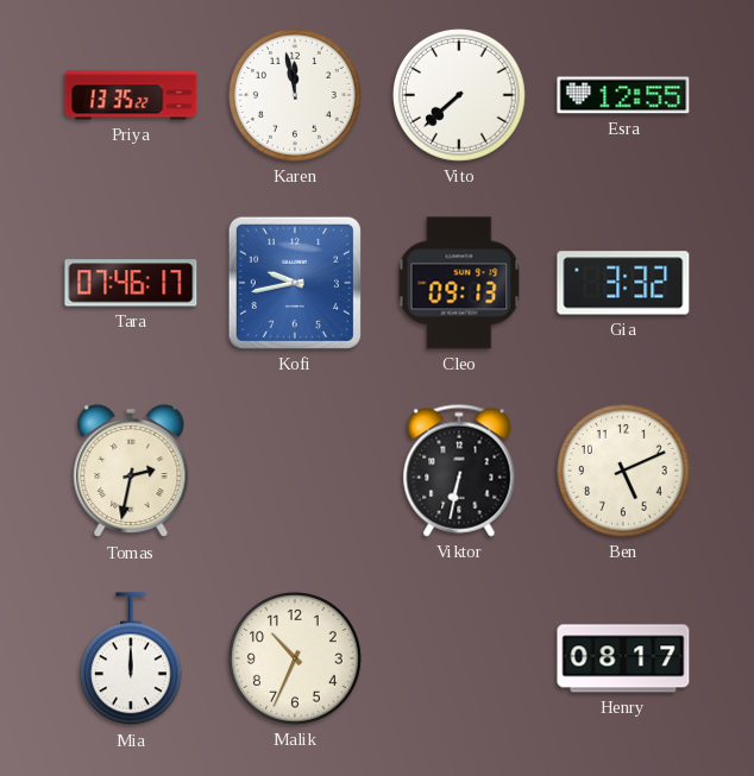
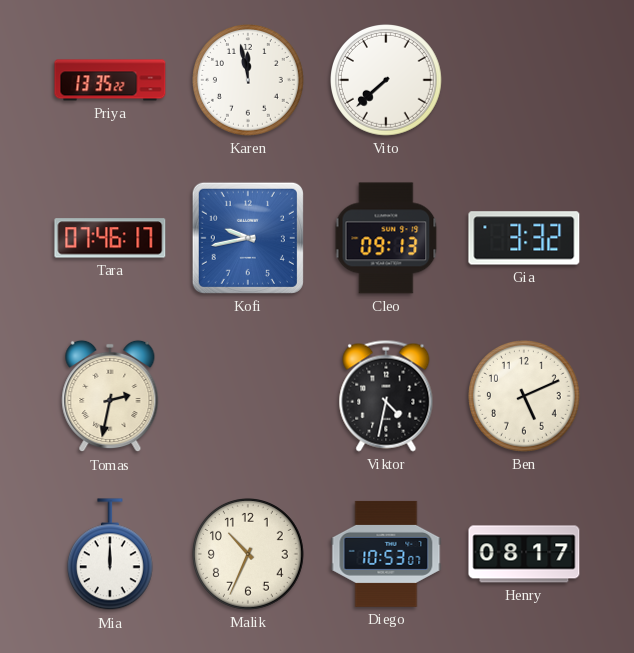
Esra: 12:55 -> none
Viktor: 6:32 -> 4:32
Diego: none -> 10:53
